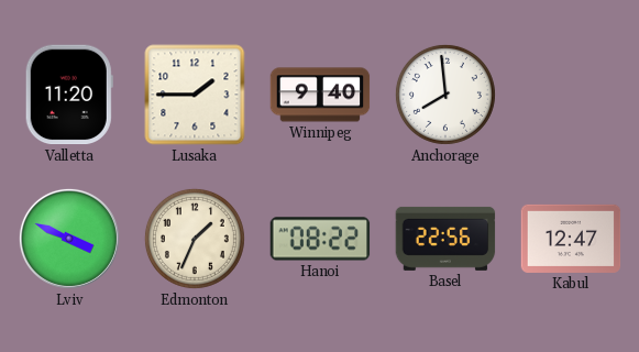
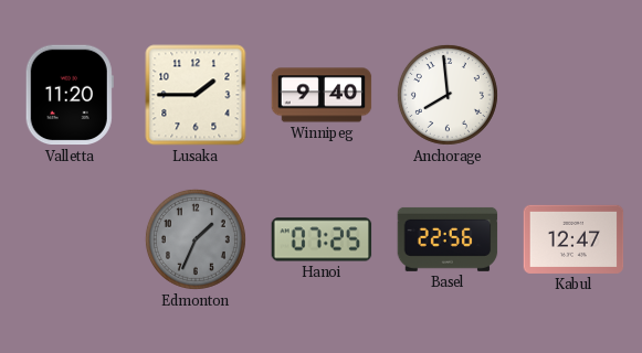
Lviv: 3:49 -> none
Edmonton dial: cream -> grey
Hanoi: 08:22 -> 07:25
